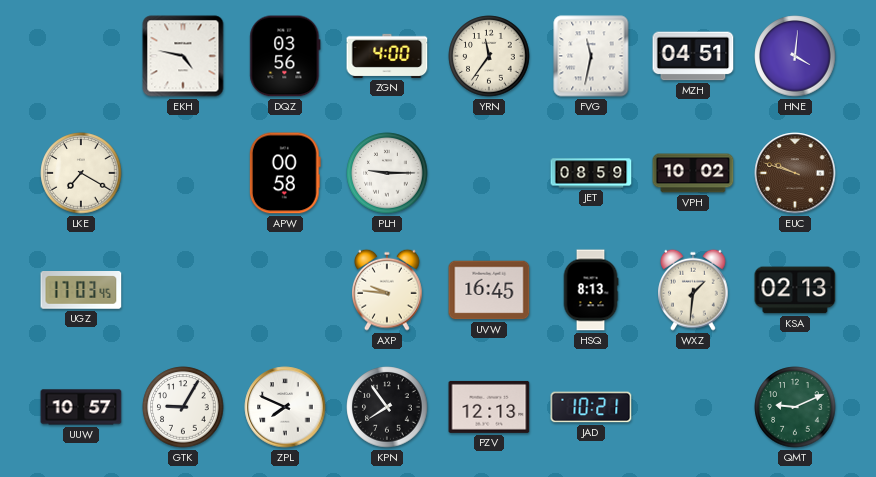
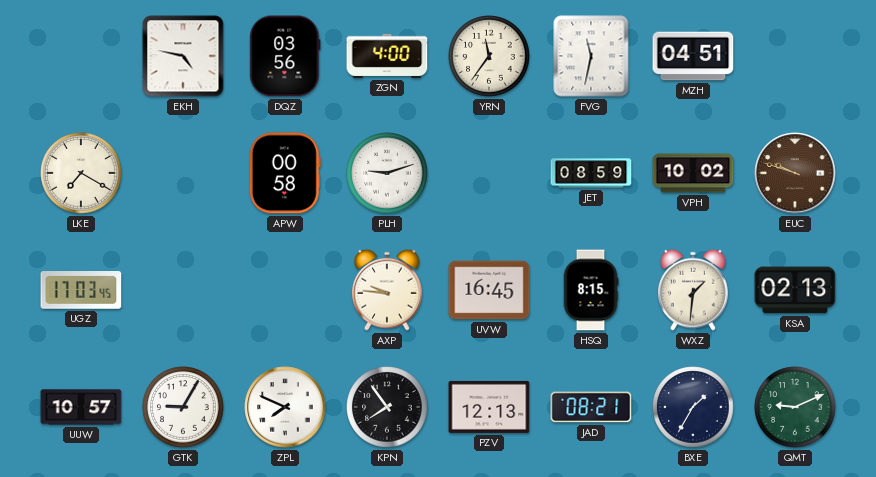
HNE: 4:01 -> none
PLH: 9:15 -> 9:12
HSQ: 8:13 -> 8:15
JAD: 10:21 -> 08:21
BXE: none -> 1:35
